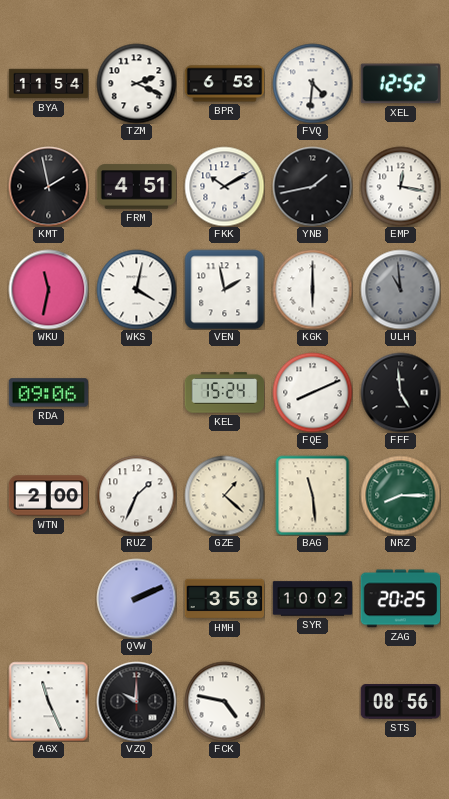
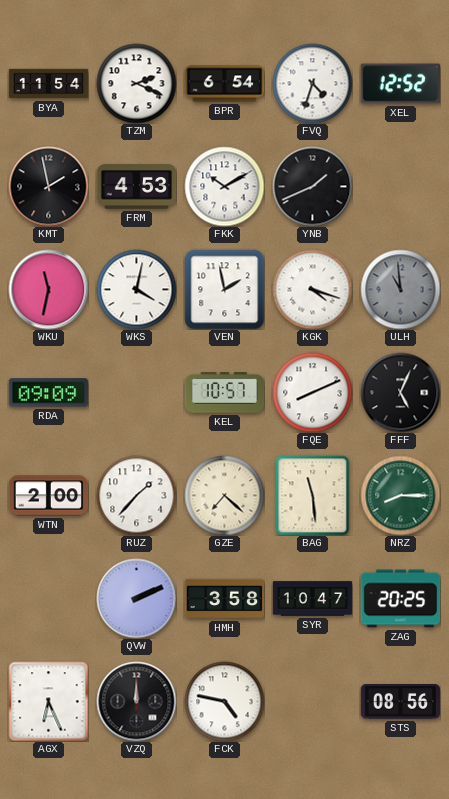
BPR: 6:53 -> 6:54
FVQ: 4:31 -> 4:33
FRM: 4:51 -> 4:53
YNB: 1:43 -> 1:41
EMP: 12:17 -> none
KGK: 6:00 -> 4:18
RDA: 09:06 -> 09:09
KEL: 15:24 -> 10:57
FFF: 4:59 -> 5:04
RUZ: 1:34 -> 1:37
GZE: 1:22 -> 7:22
SYR: 10:02 -> 10:47
AGX: 11:26 -> 6:26
VZQ: 10:00 -> 12:00
